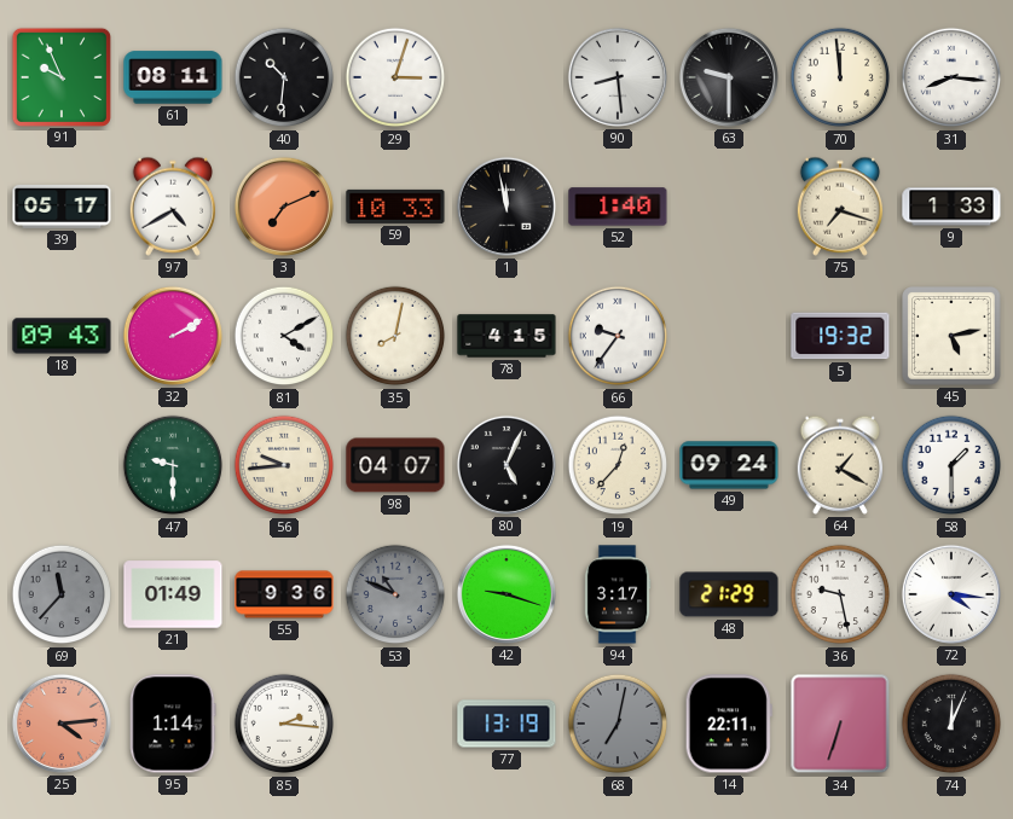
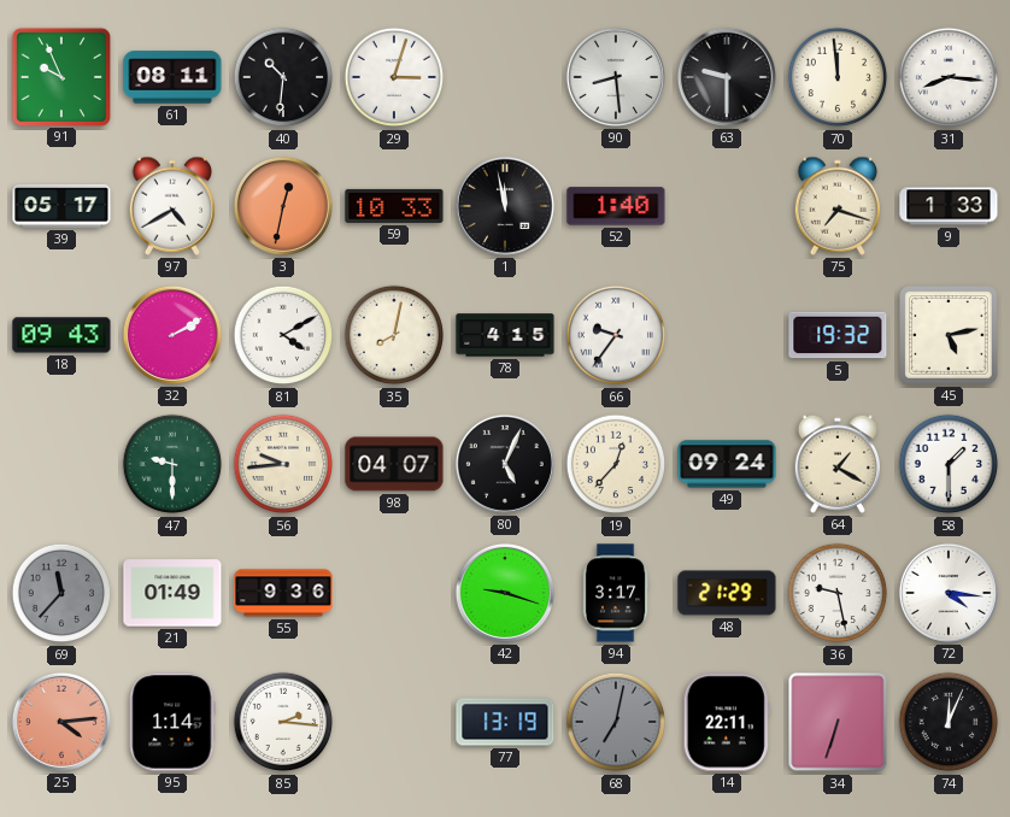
3: 7:11 -> 12:32
53: 10:49 -> none
